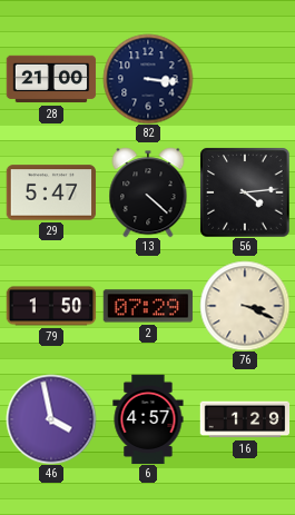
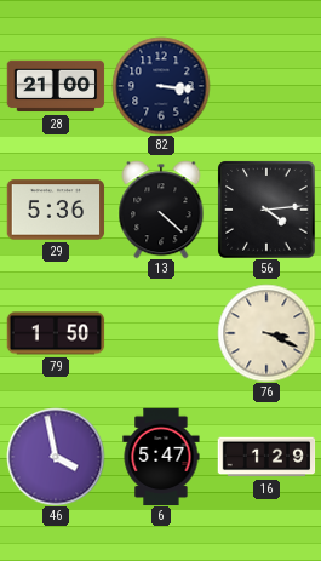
29: 5:47 -> 5:36
2: 07:29 -> none
6: 4:57 -> 5:47
